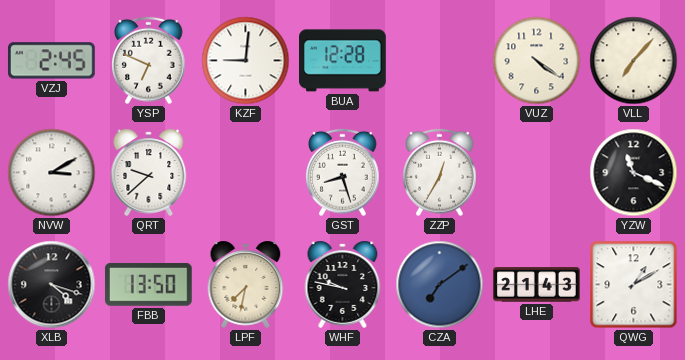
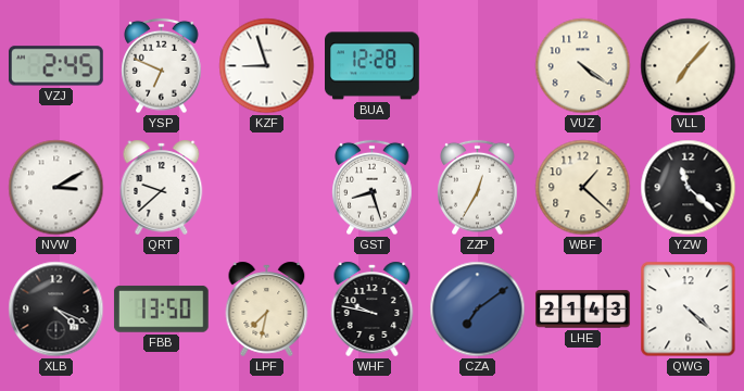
KZF: 9:01 -> 8:57
WBF: none -> 1:22
YZW: 11:19 -> 11:22
XLB: 4:18 -> 4:19
QWG: 1:10 -> 4:22
